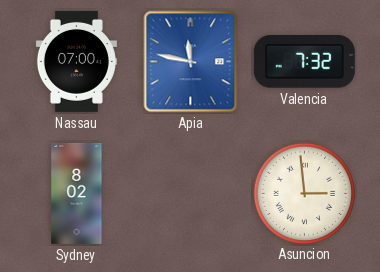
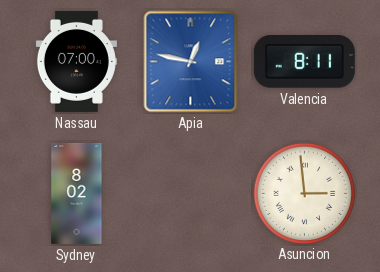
Apia: 11:47 -> 12:47
Valencia: 7:32 -> 8:11
